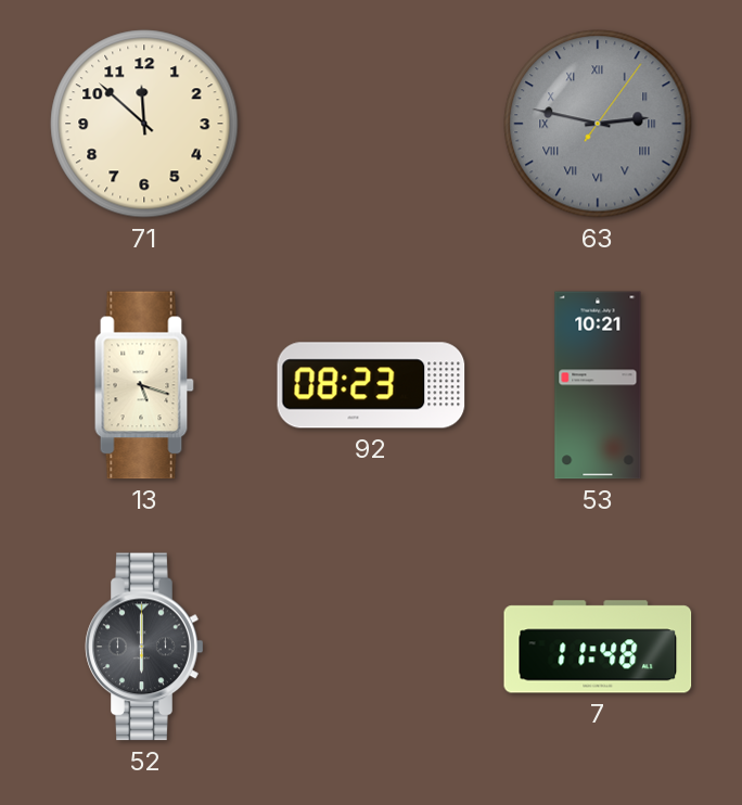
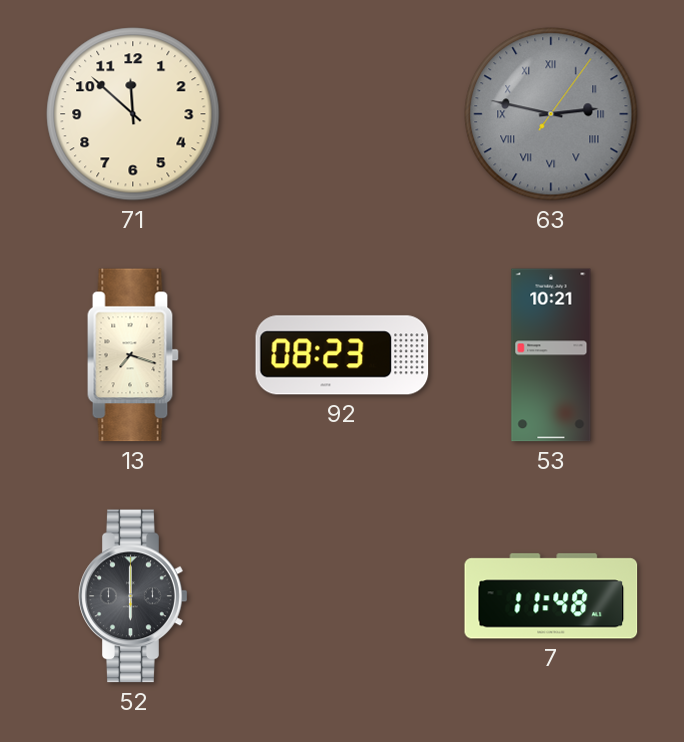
13: 5:18 -> 7:18
